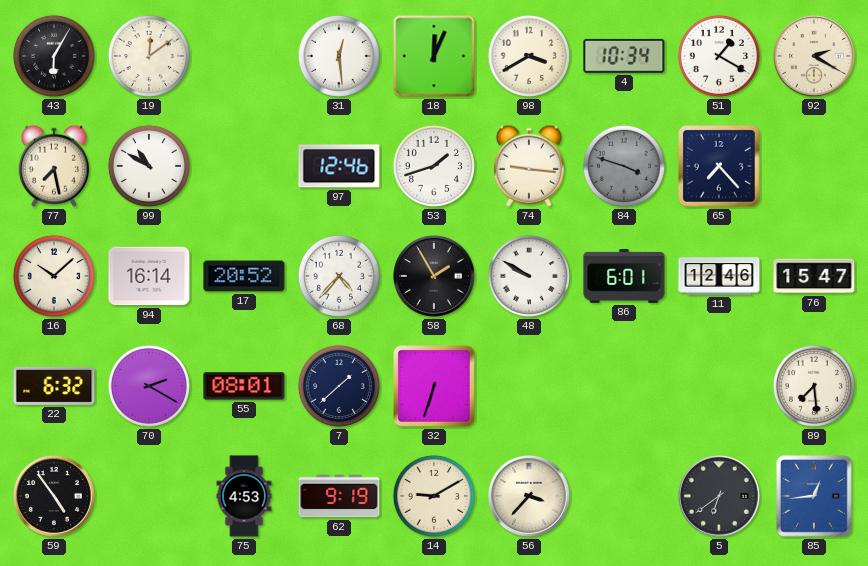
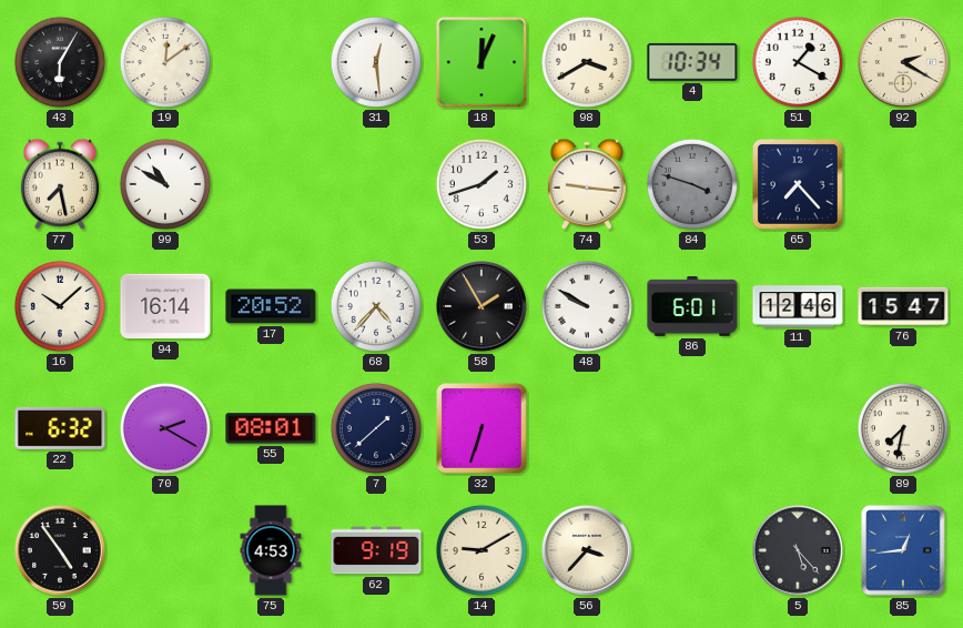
97: 12:46 -> none
89: 7:29 -> 7:32
5: 6:39 -> 5:23
